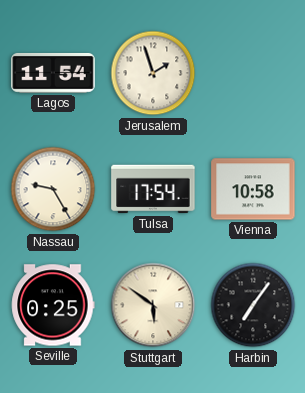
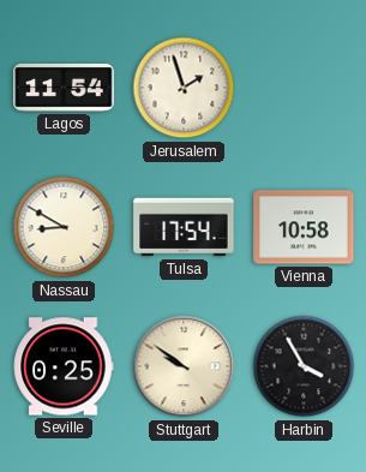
Nassau: 9:25 -> 8:50
Stuttgart: 5:51 -> 9:51
Harbin: 7:06 -> 3:55
